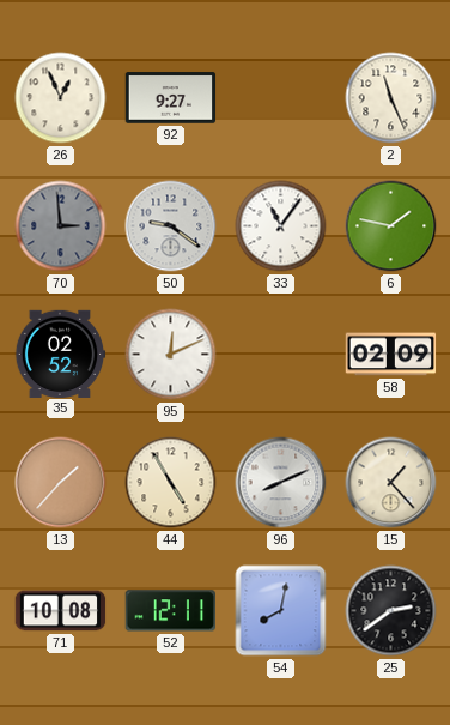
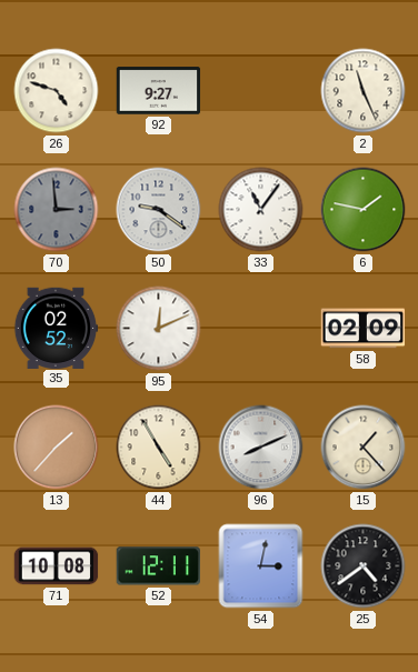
26: 12:56 -> 4:48
54: 8:02 -> 3:02
25: 2:39 -> 4:39
